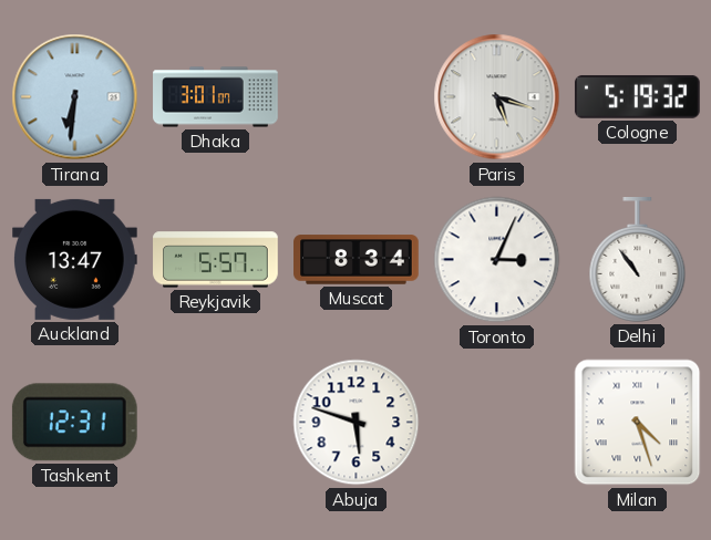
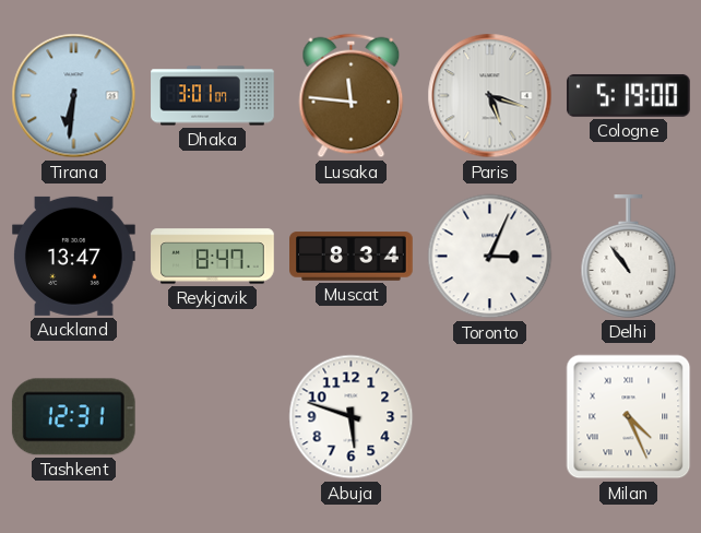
Lusaka: none -> 11:46
Cologne: 5:19:32 -> 5:19:00
Reykjavik: 5:57 -> 8:47
Milan: 4:27 -> 4:26
